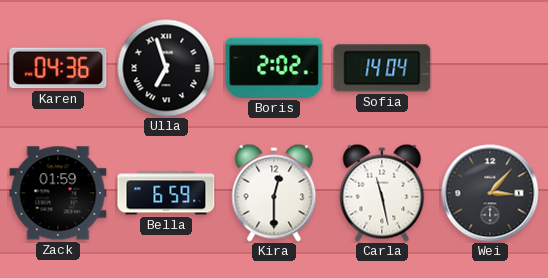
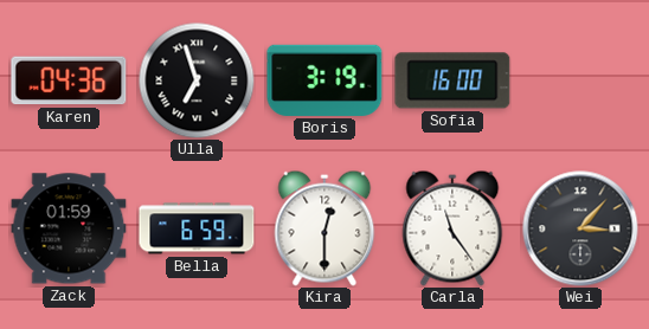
Boris: 2:02 -> 3:19
Sofia: 14:04 -> 16:00
Carla: 11:28 -> 11:24
